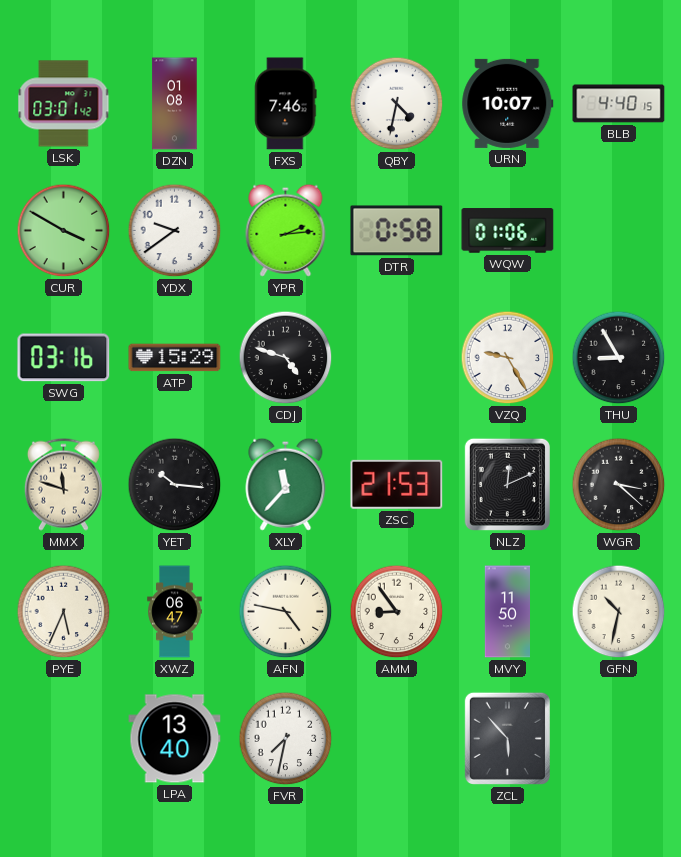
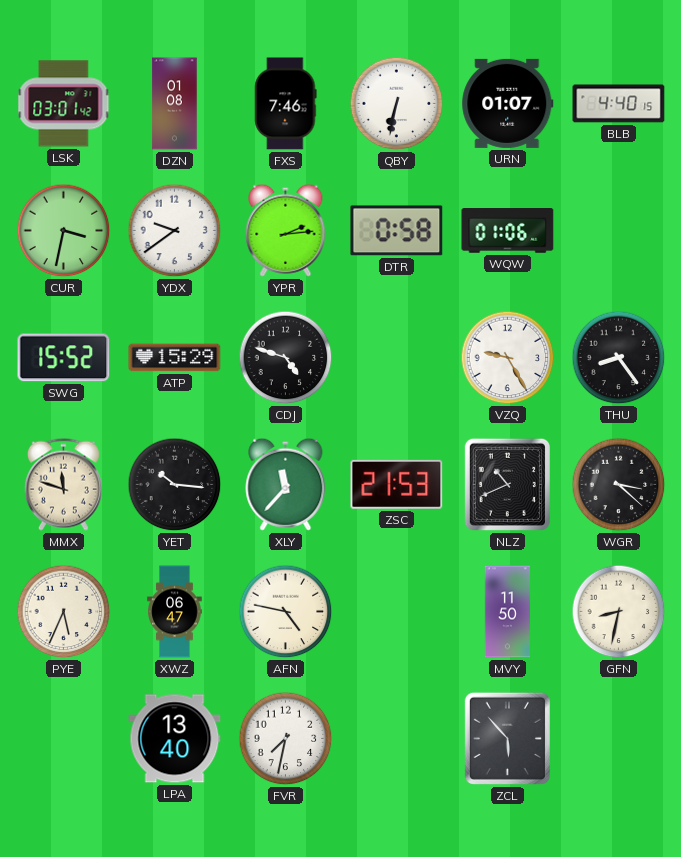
QBY: 4:32 -> 6:32
URN: 10:07 -> 01:07
CUR: 3:50 -> 3:32
SWG: 03:16 -> 15:52
THU: 8:55 -> 8:24
NLZ: 12:11 -> 10:41
AMM: 8:54 -> none
GFN: 10:32 -> 8:32
